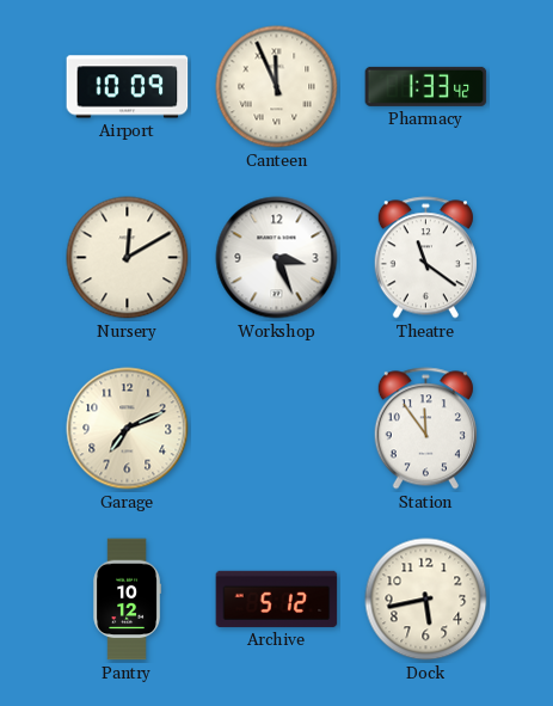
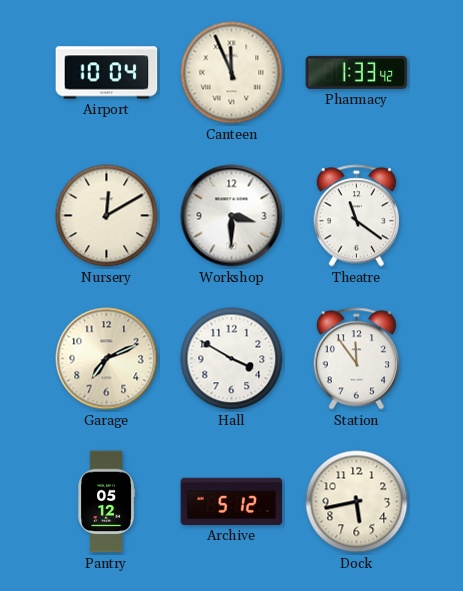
Airport: 10:09 -> 10:04
Workshop: 3:26 -> 3:30
Hall: none -> 3:50
Pantry: 10:12 -> 05:12
